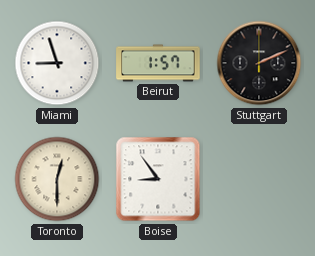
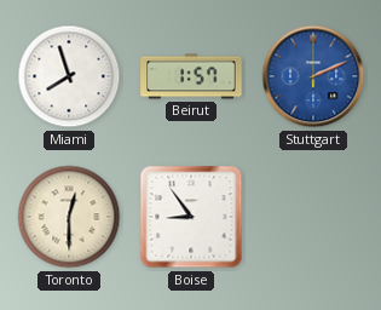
Miami: 8:57 -> 7:57
Stuttgart dial: black -> blue
